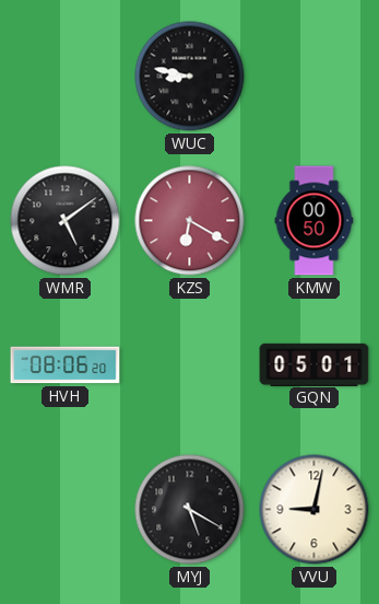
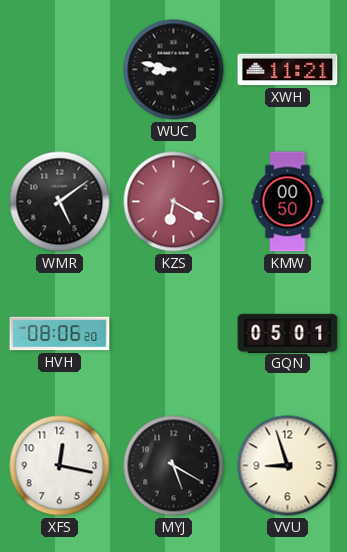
XWH: none -> 11:21
XFS: none -> 12:17
VVU: 9:02 -> 8:57
